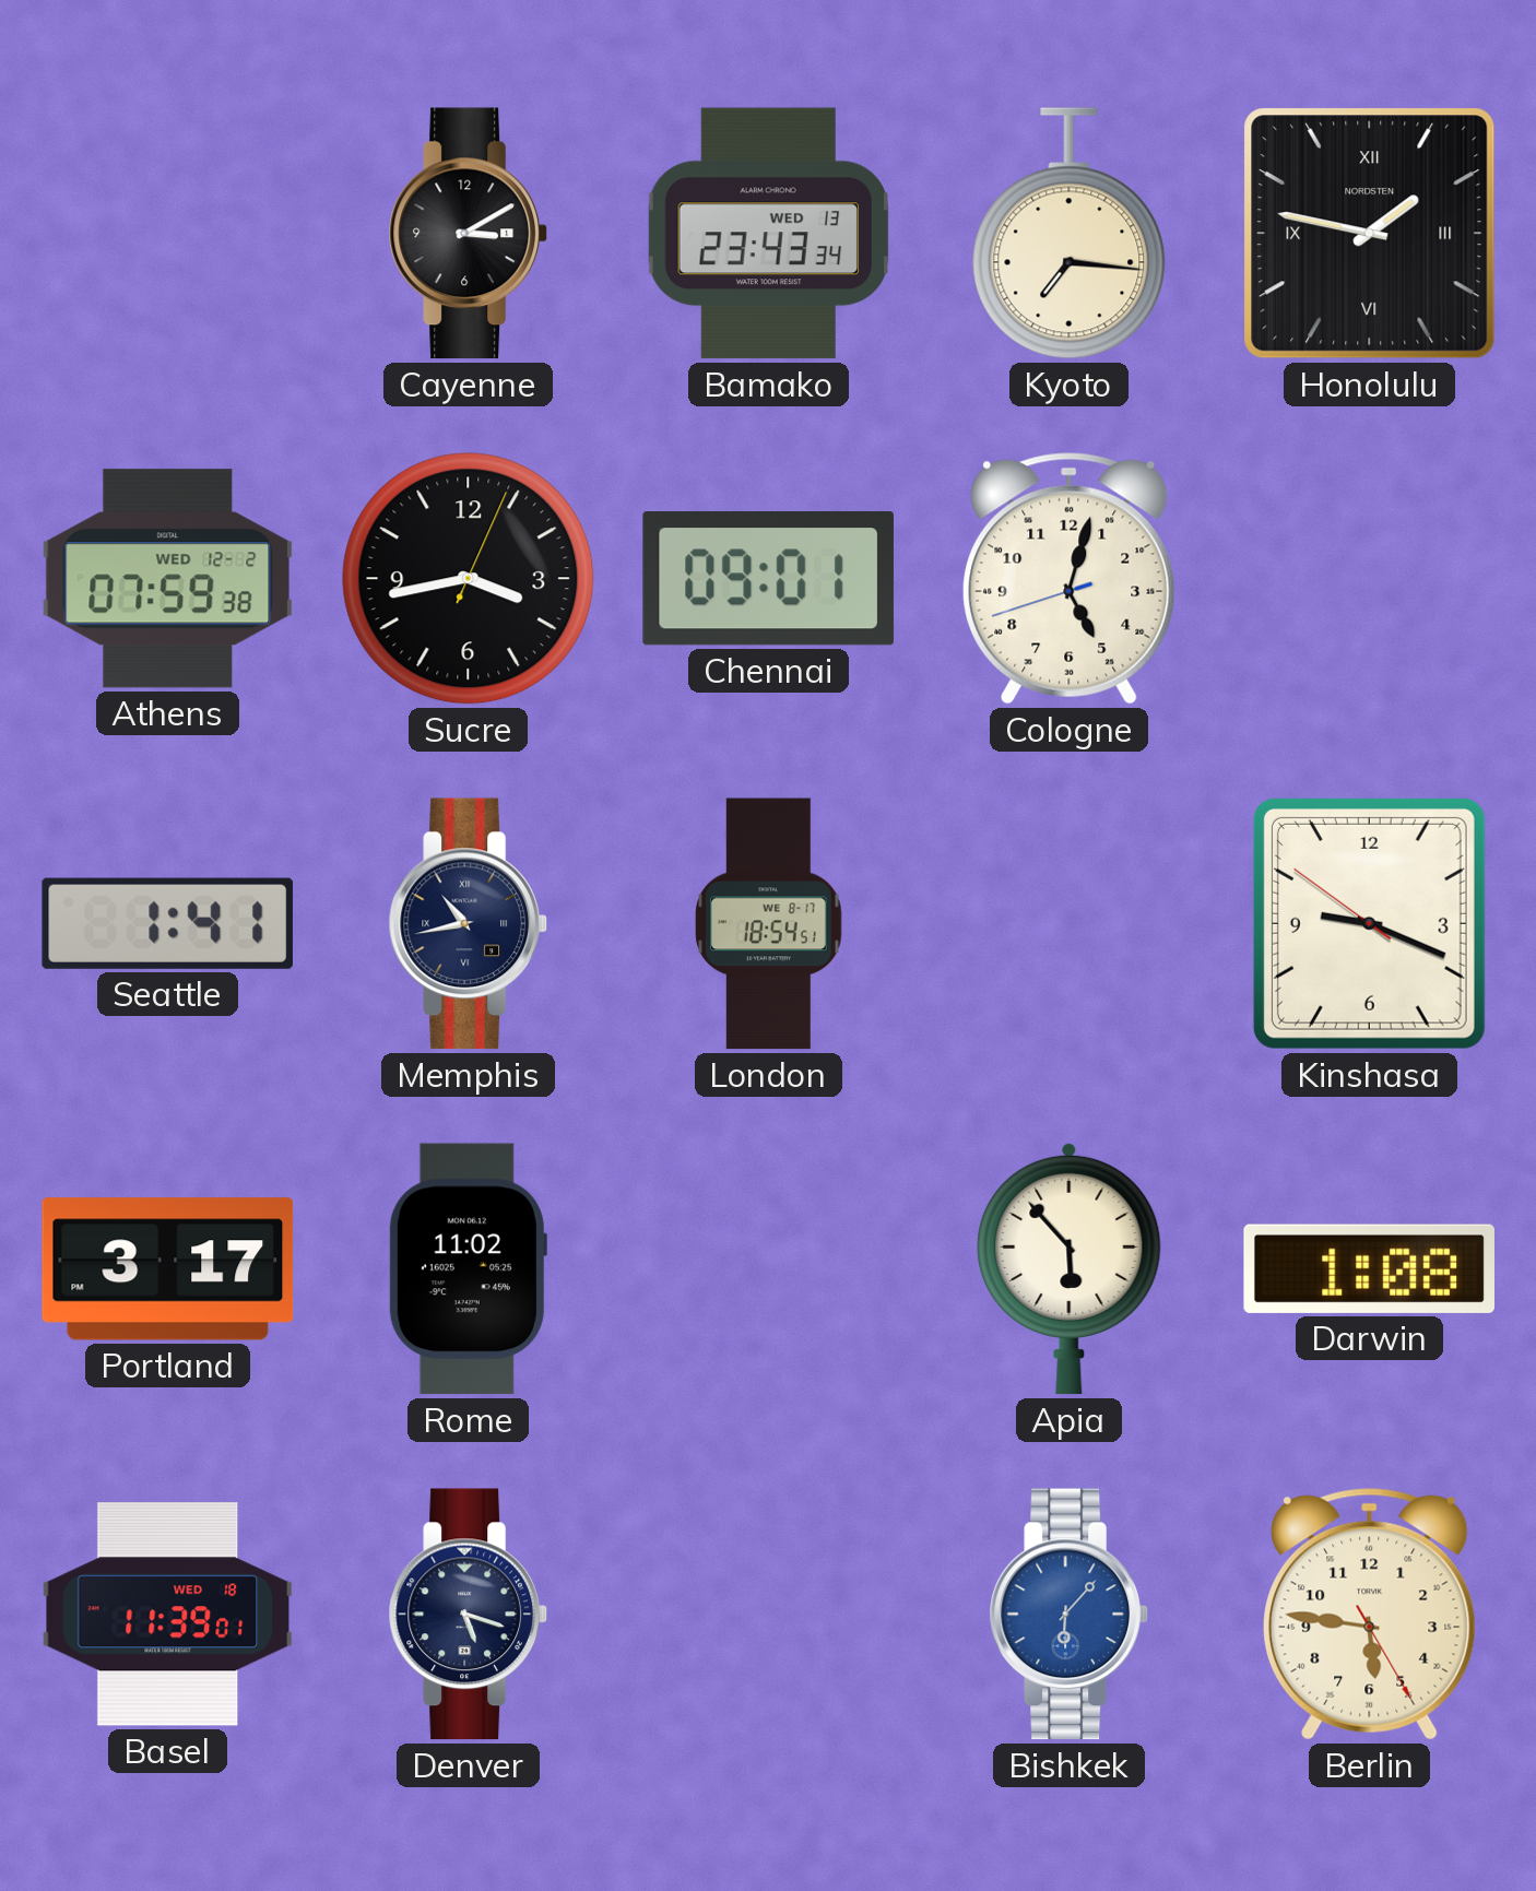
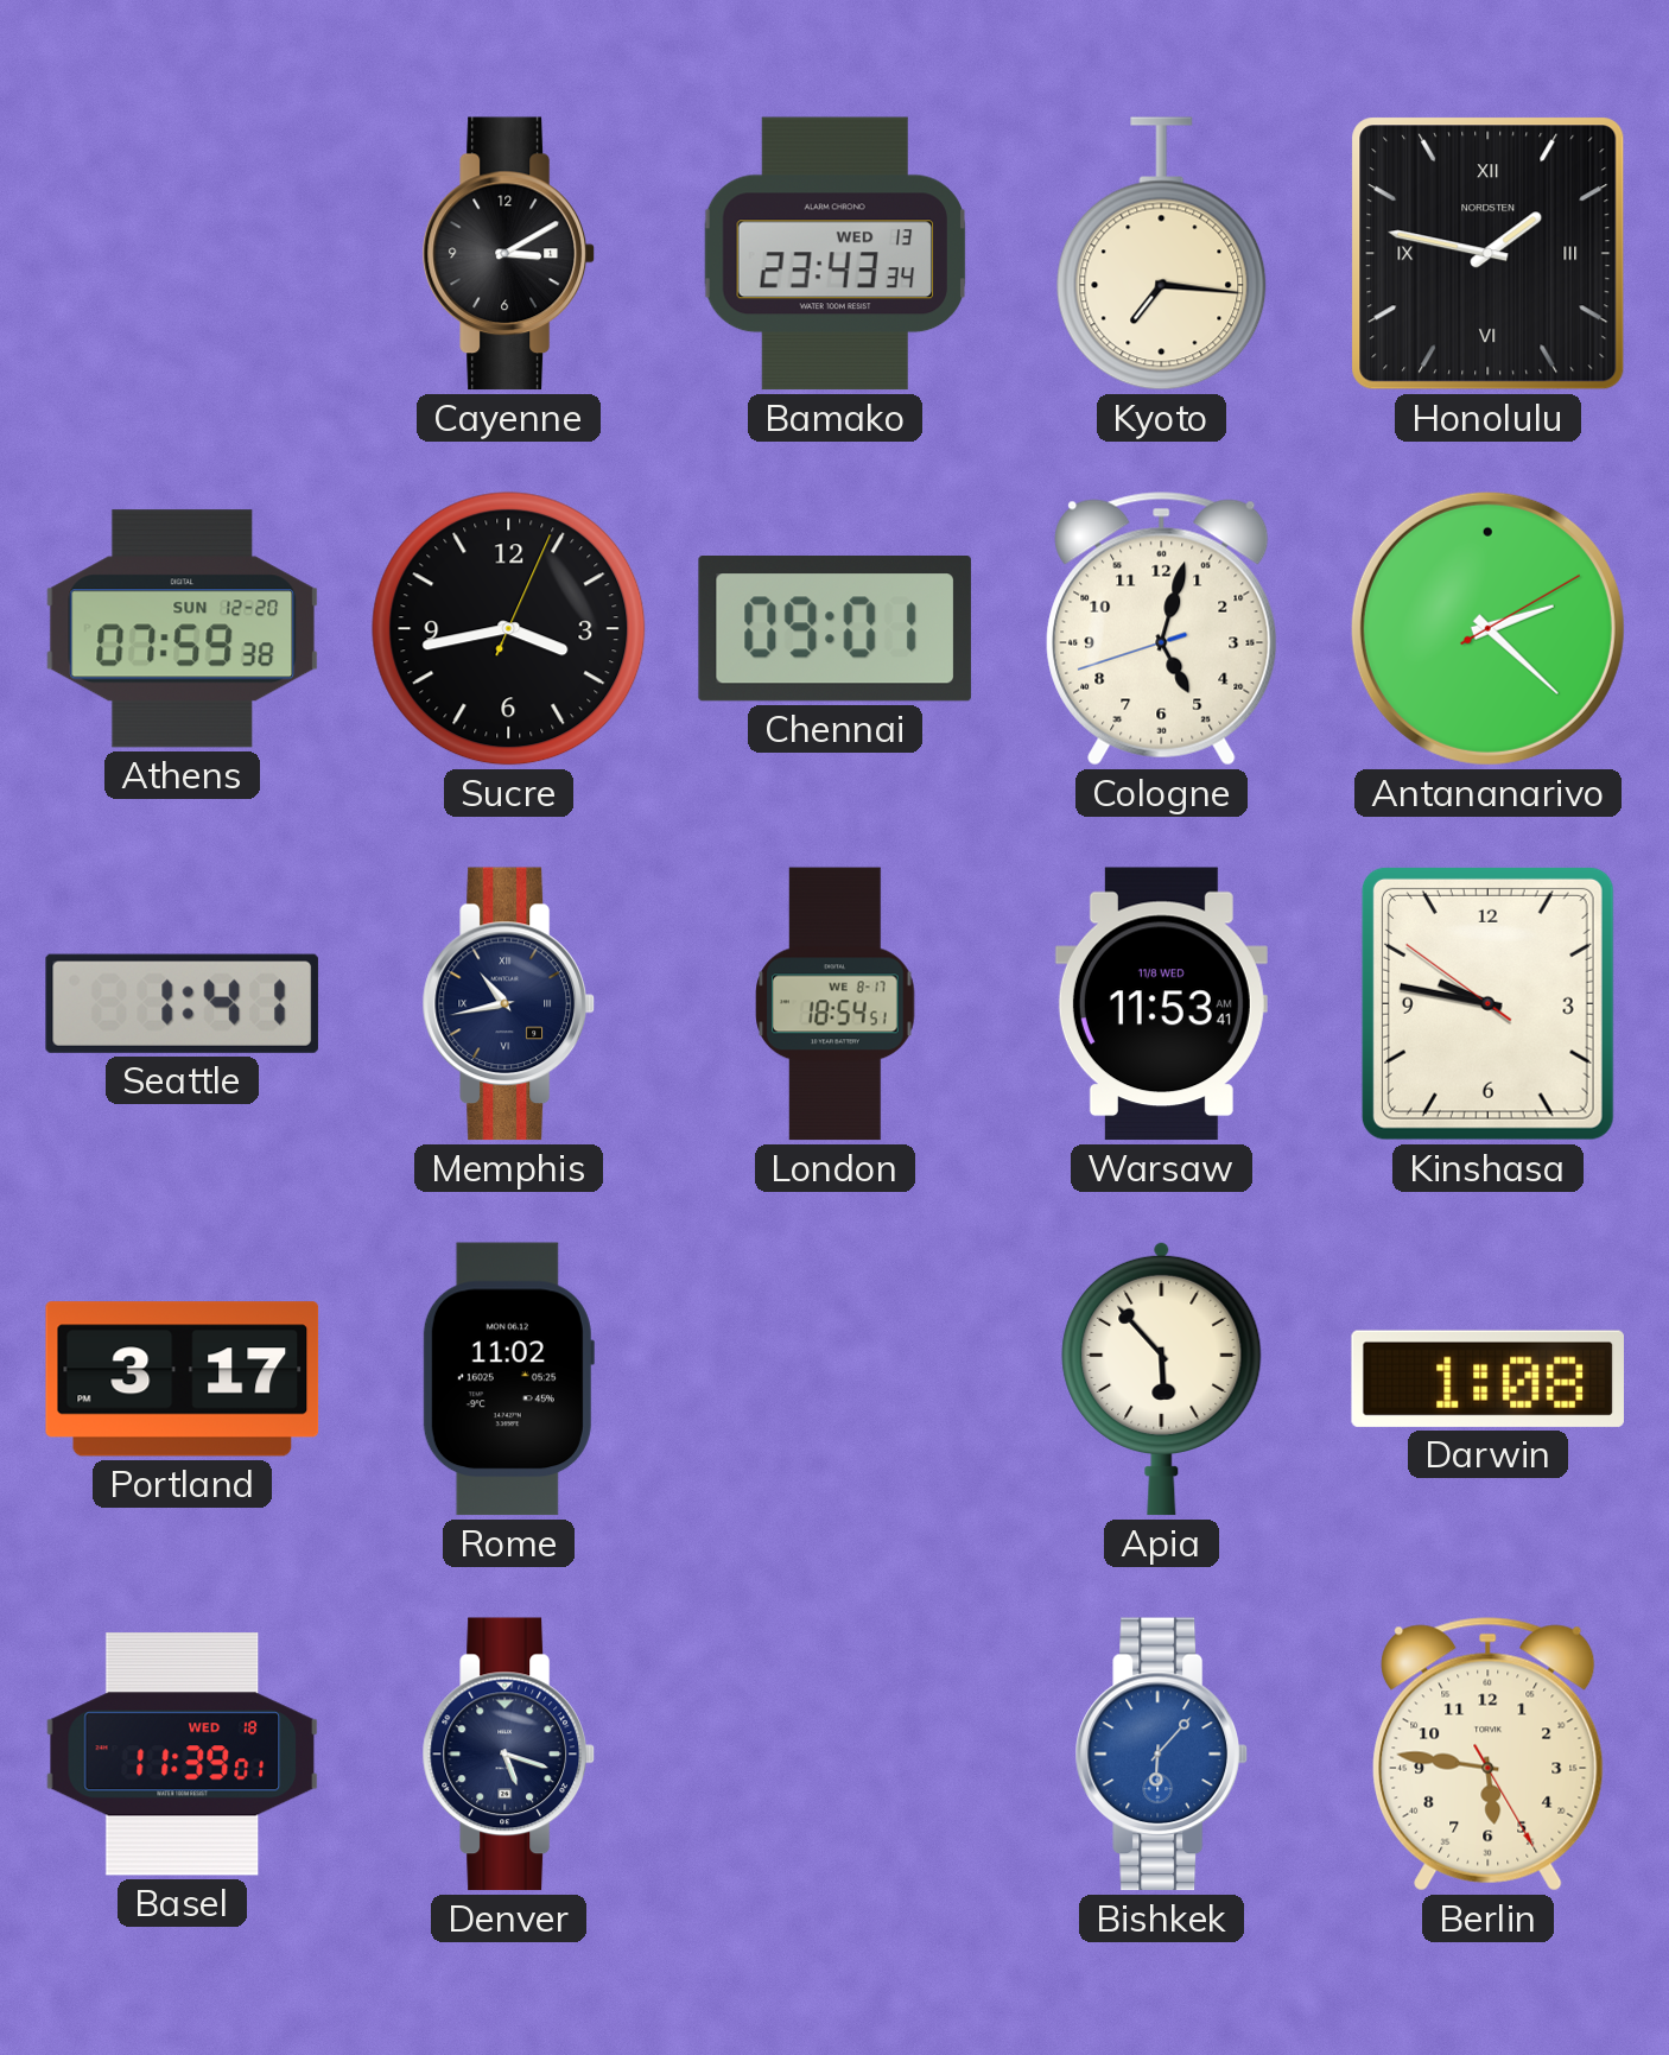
Athens date: WED 12-2 -> SUN 12-20
Antananarivo: none -> 2:22
Warsaw: none -> 11:53
Kinshasa: 9:18 -> 9:46
